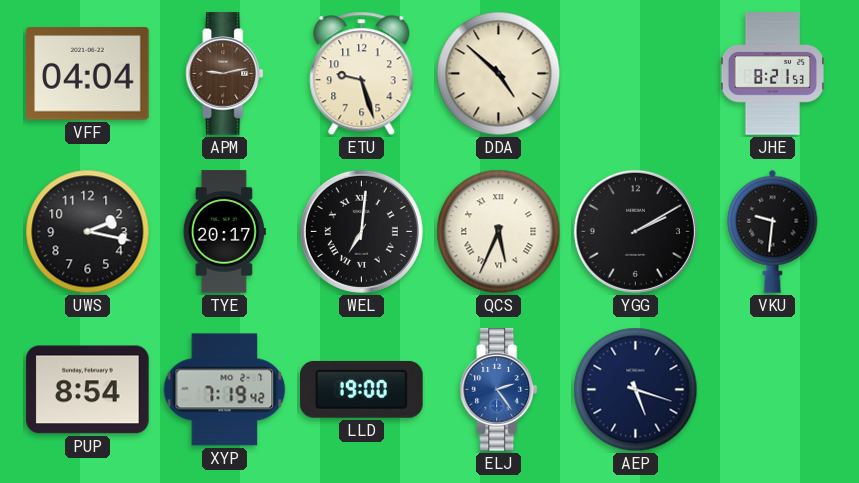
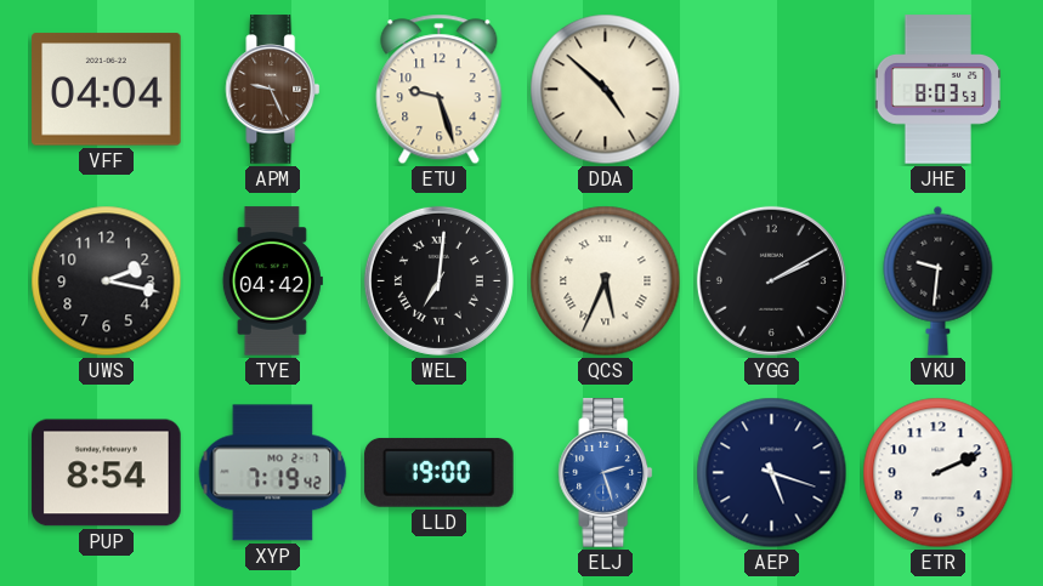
APM: 9:13 -> 9:26
JHE: 8:21 -> 8:03
TYE: 20:17 -> 04:42
ELJ: 2:24 -> 2:27
ETR: none -> 2:11
